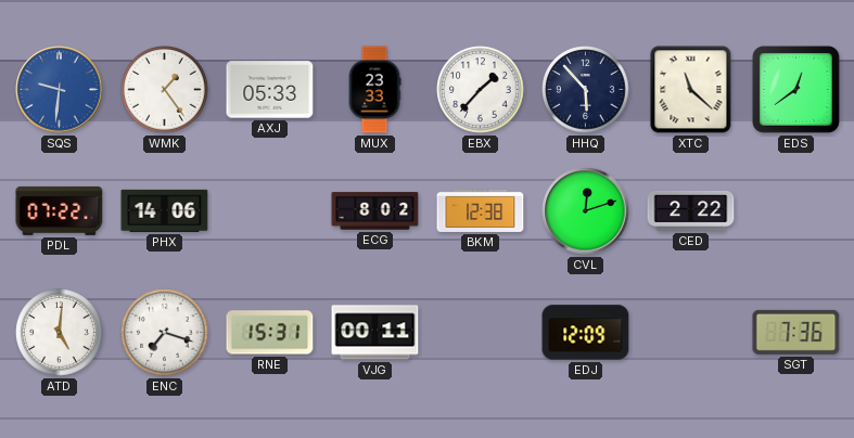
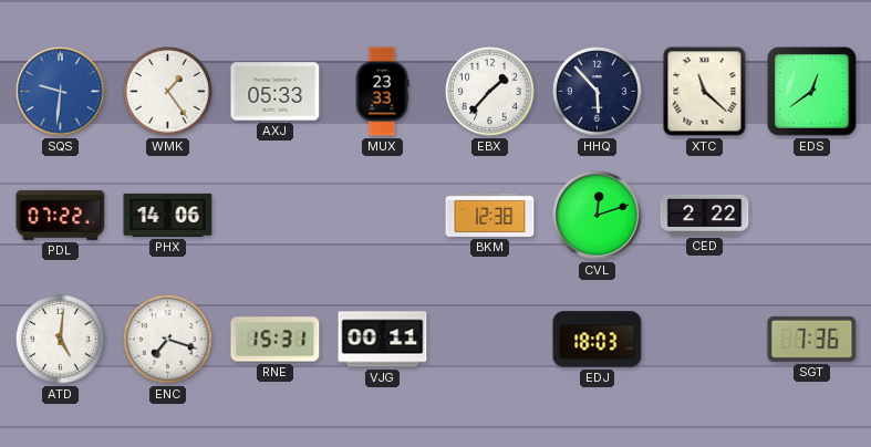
ECG: 8:02 -> none
EDJ: 12:09 -> 18:03
